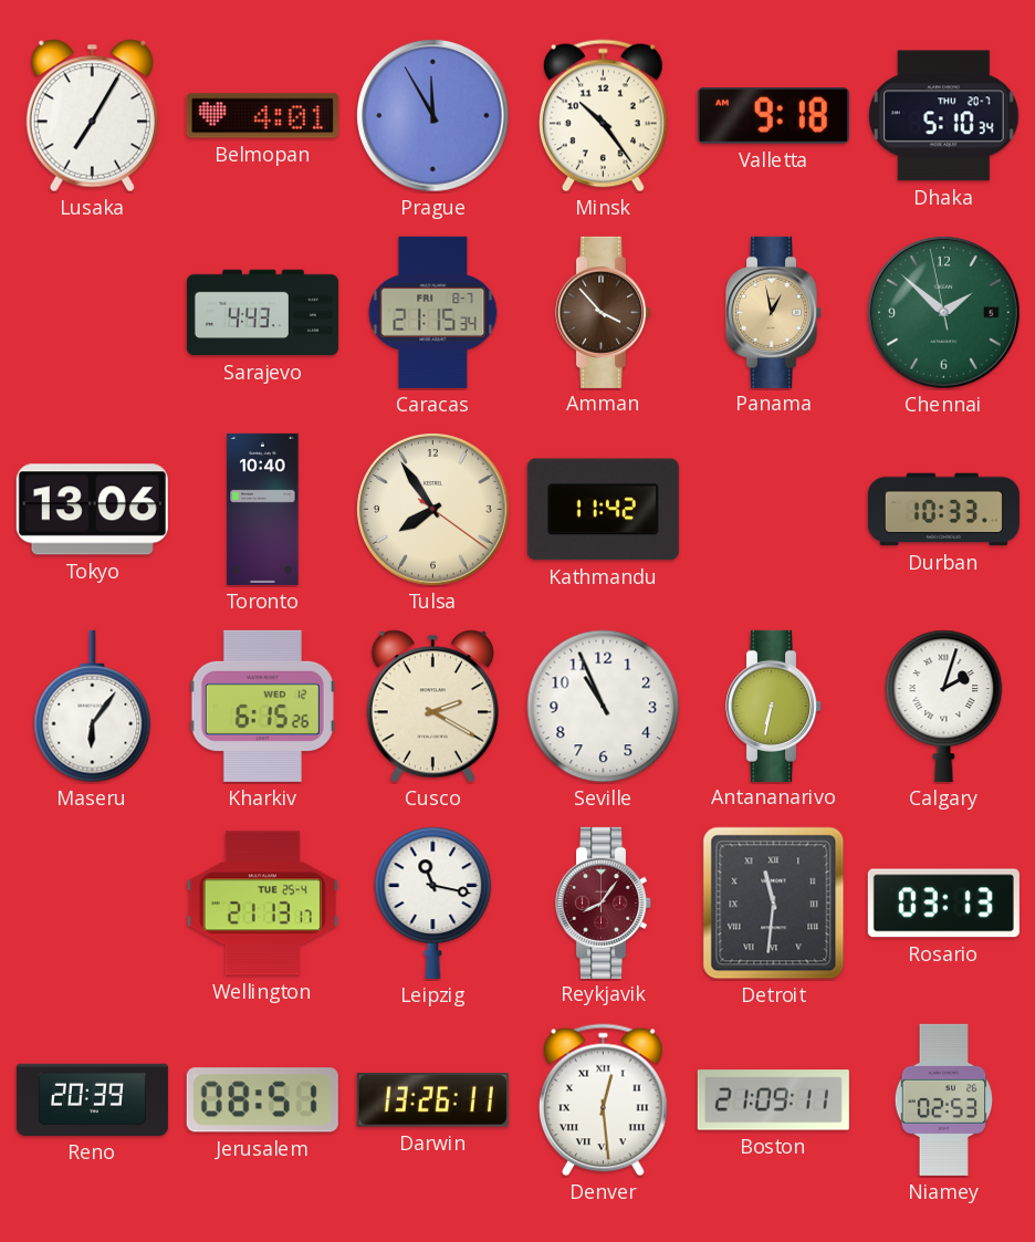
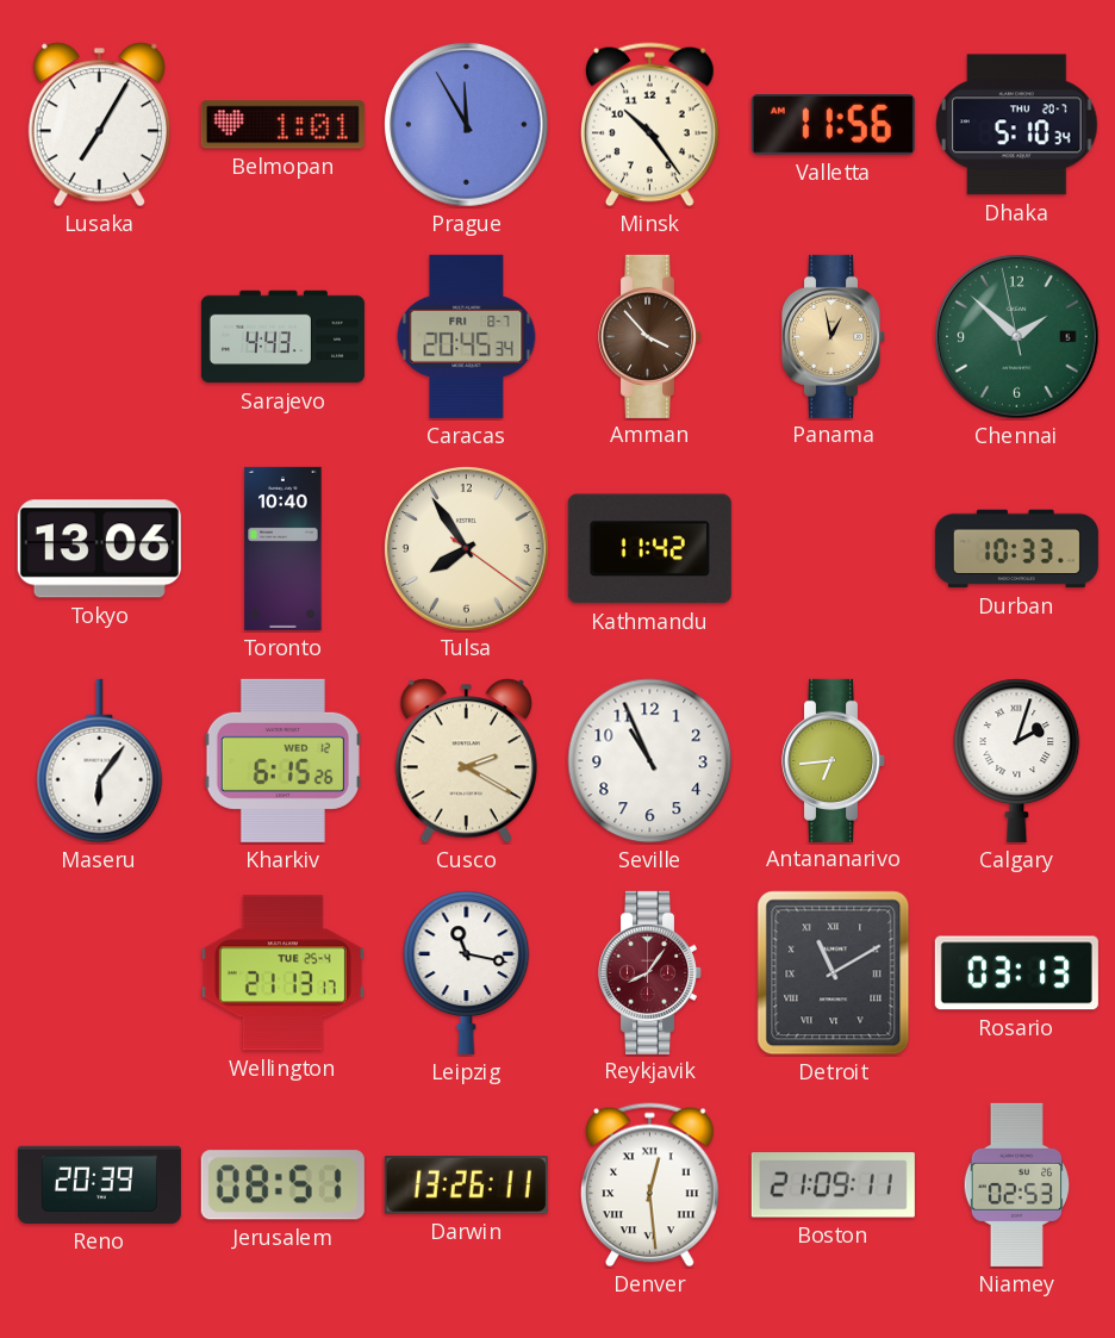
Belmopan: 4:01 -> 1:01
Valletta: 9:18 -> 11:56
Caracas: 21:15 -> 20:45
Antananarivo: 6:32 -> 6:44
Detroit: 11:31 -> 11:10
